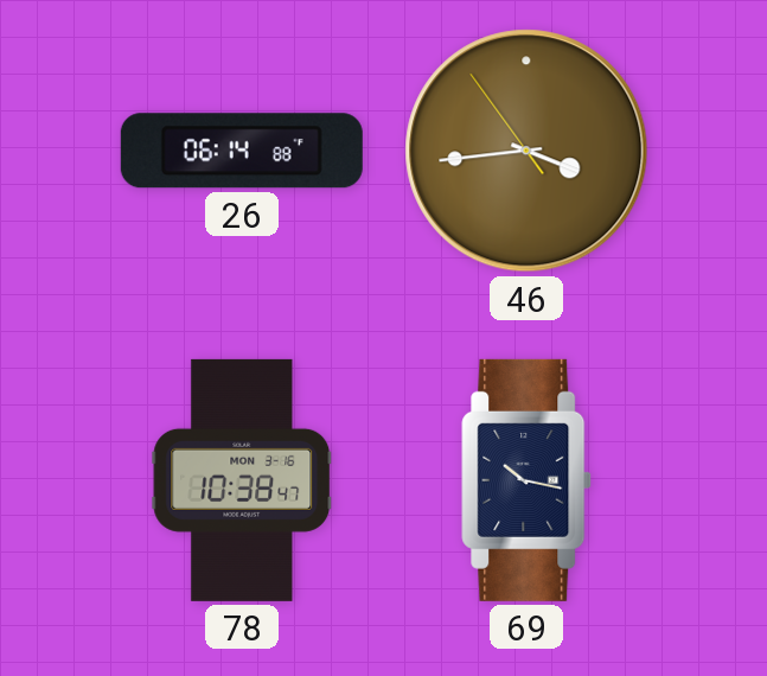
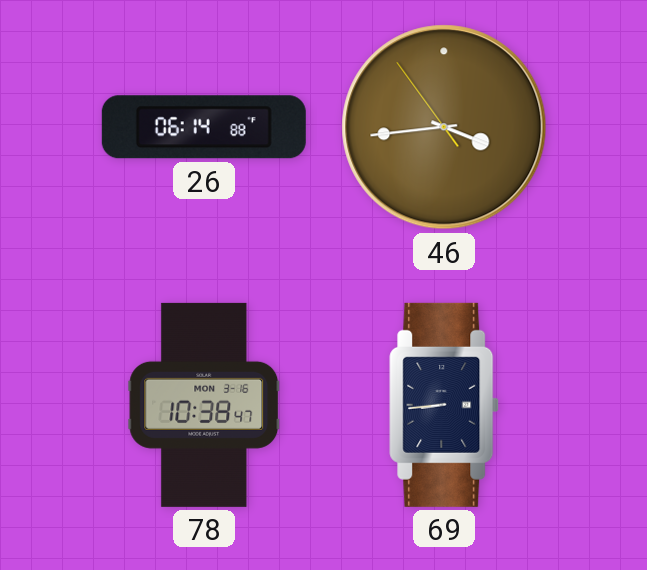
69: 10:17 -> 8:44
